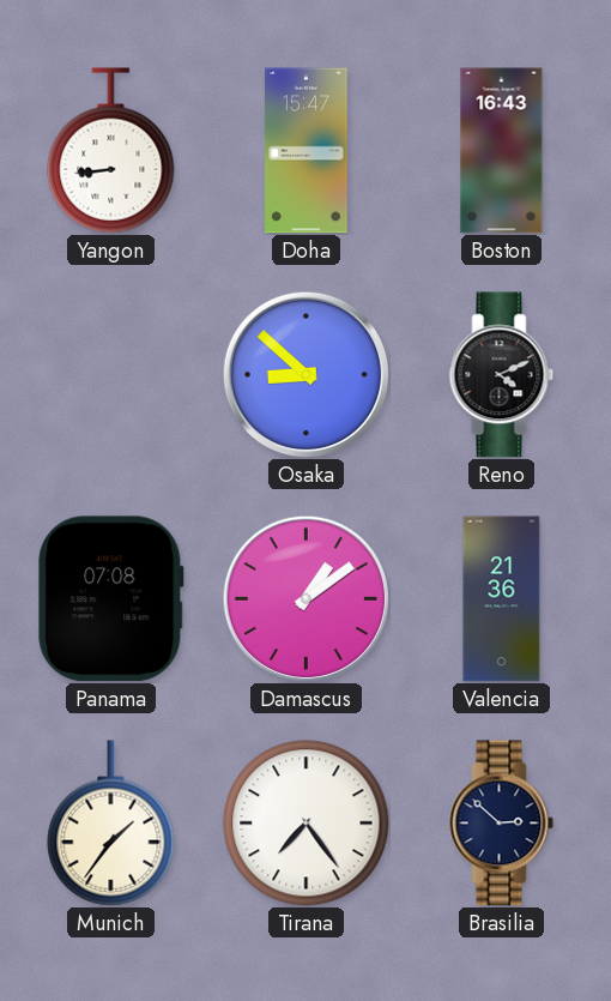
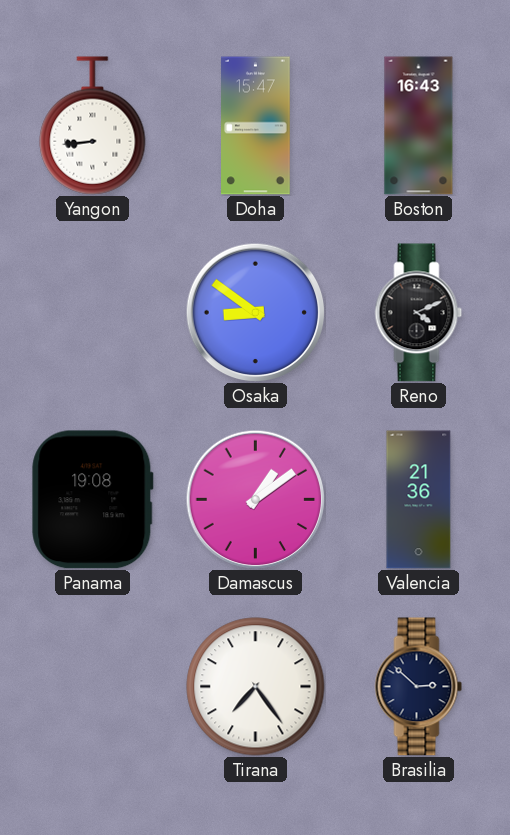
Osaka: 8:52 -> 8:51
Panama: 07:08 -> 19:08
Munich: 1:36 -> none
